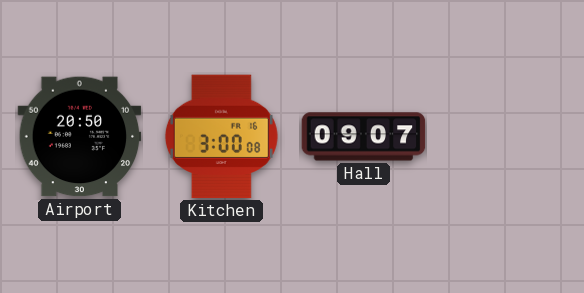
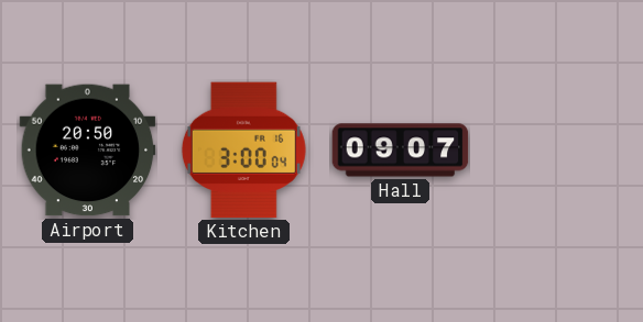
Kitchen: 3:00:08 -> 3:00:04
